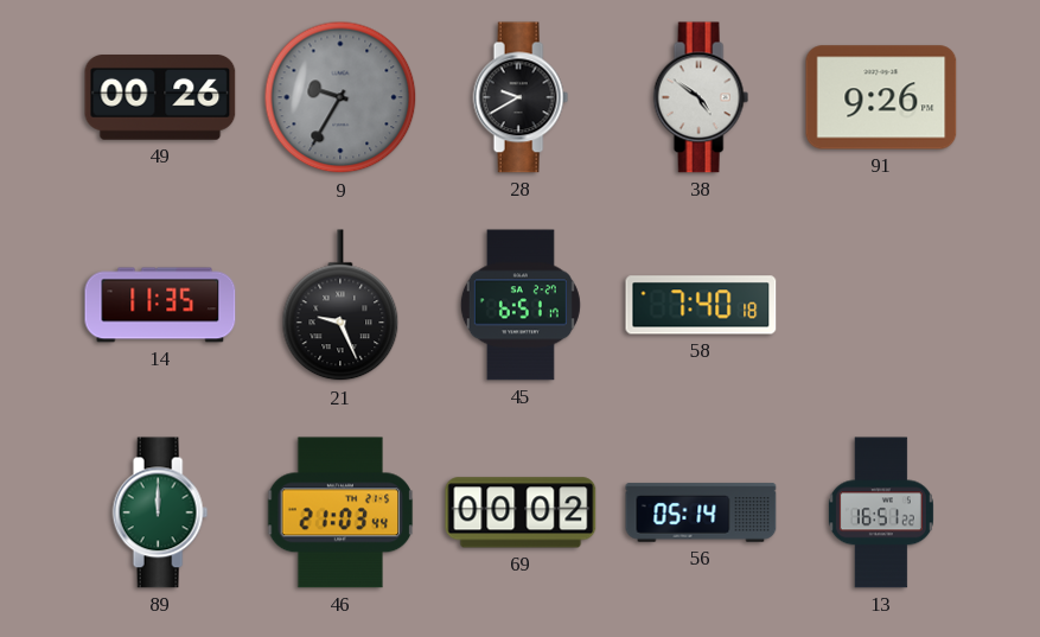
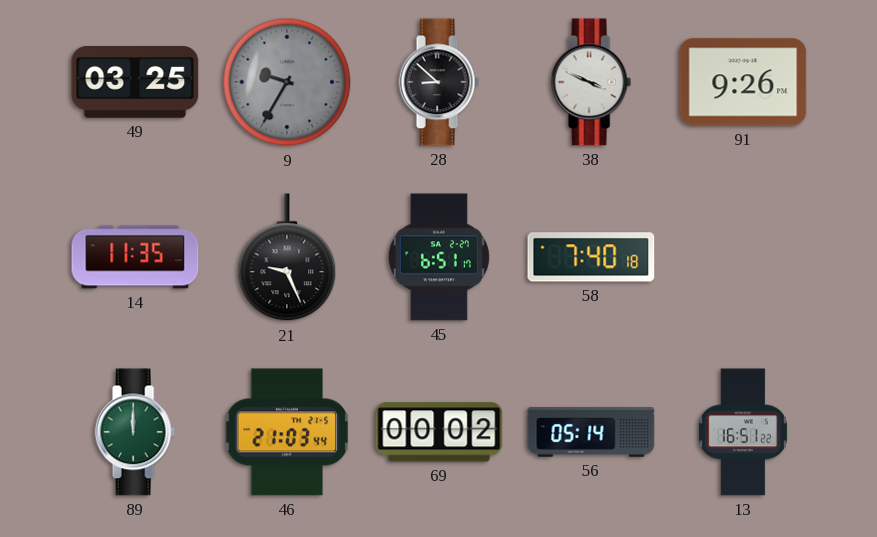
49: 00:26 -> 03:25
28: 9:40 -> 8:52
38: 4:51 -> 3:49
